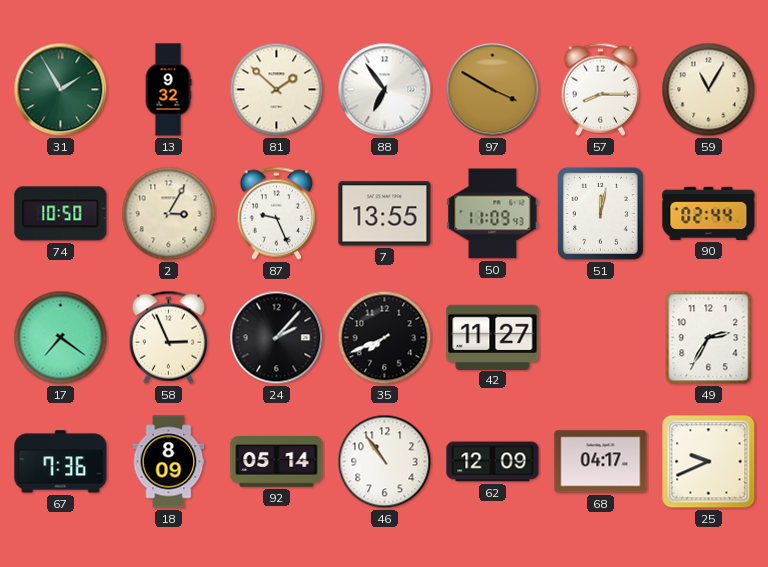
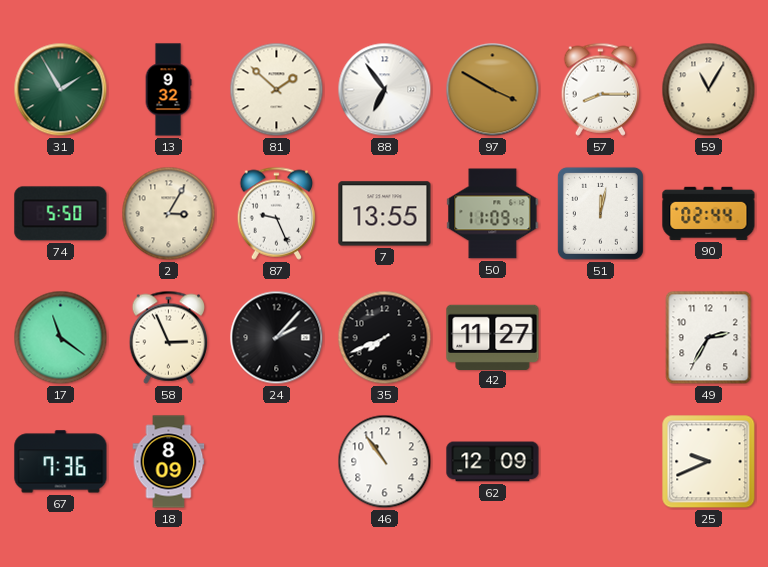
74: 10:50 -> 5:50
17: 7:21 -> 11:21
92: 05:14 -> none
68: 04:17 -> none
